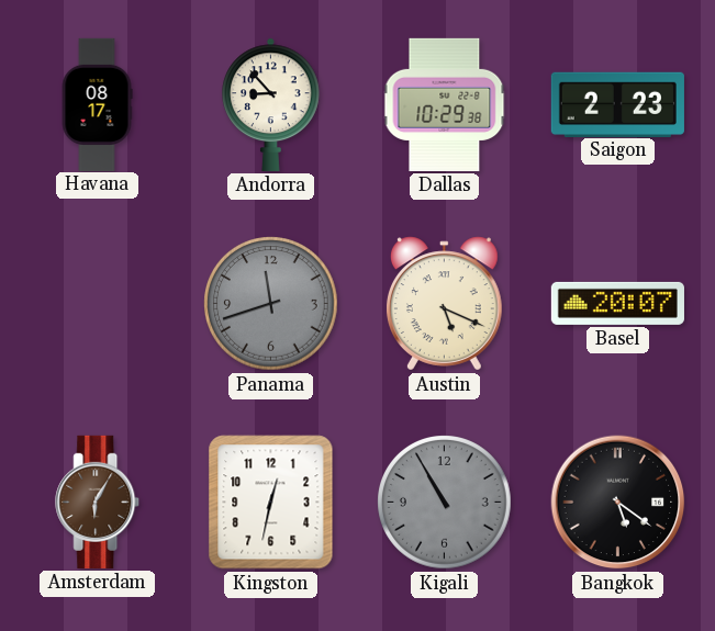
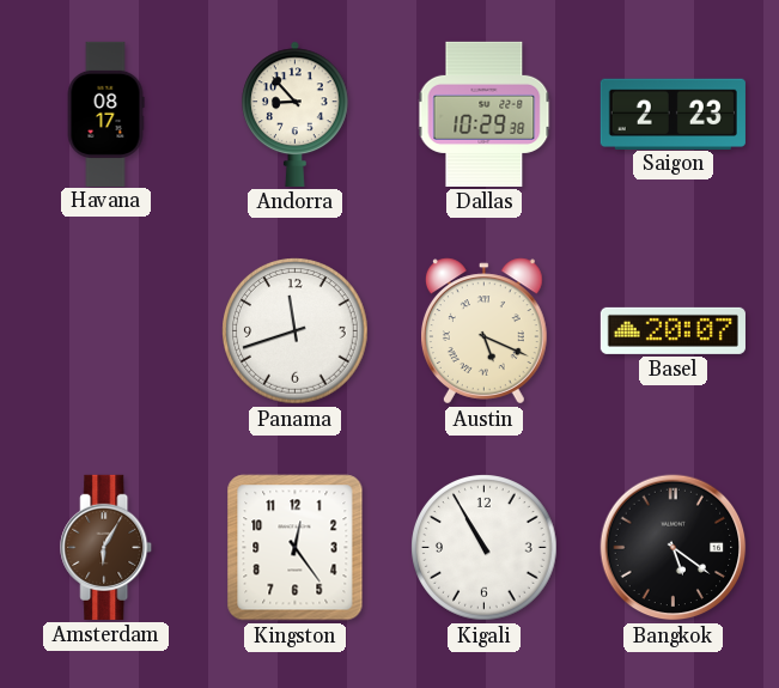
Panama dial: grey -> white
Kingston: 12:32 -> 12:24
Kigali dial: grey -> white
